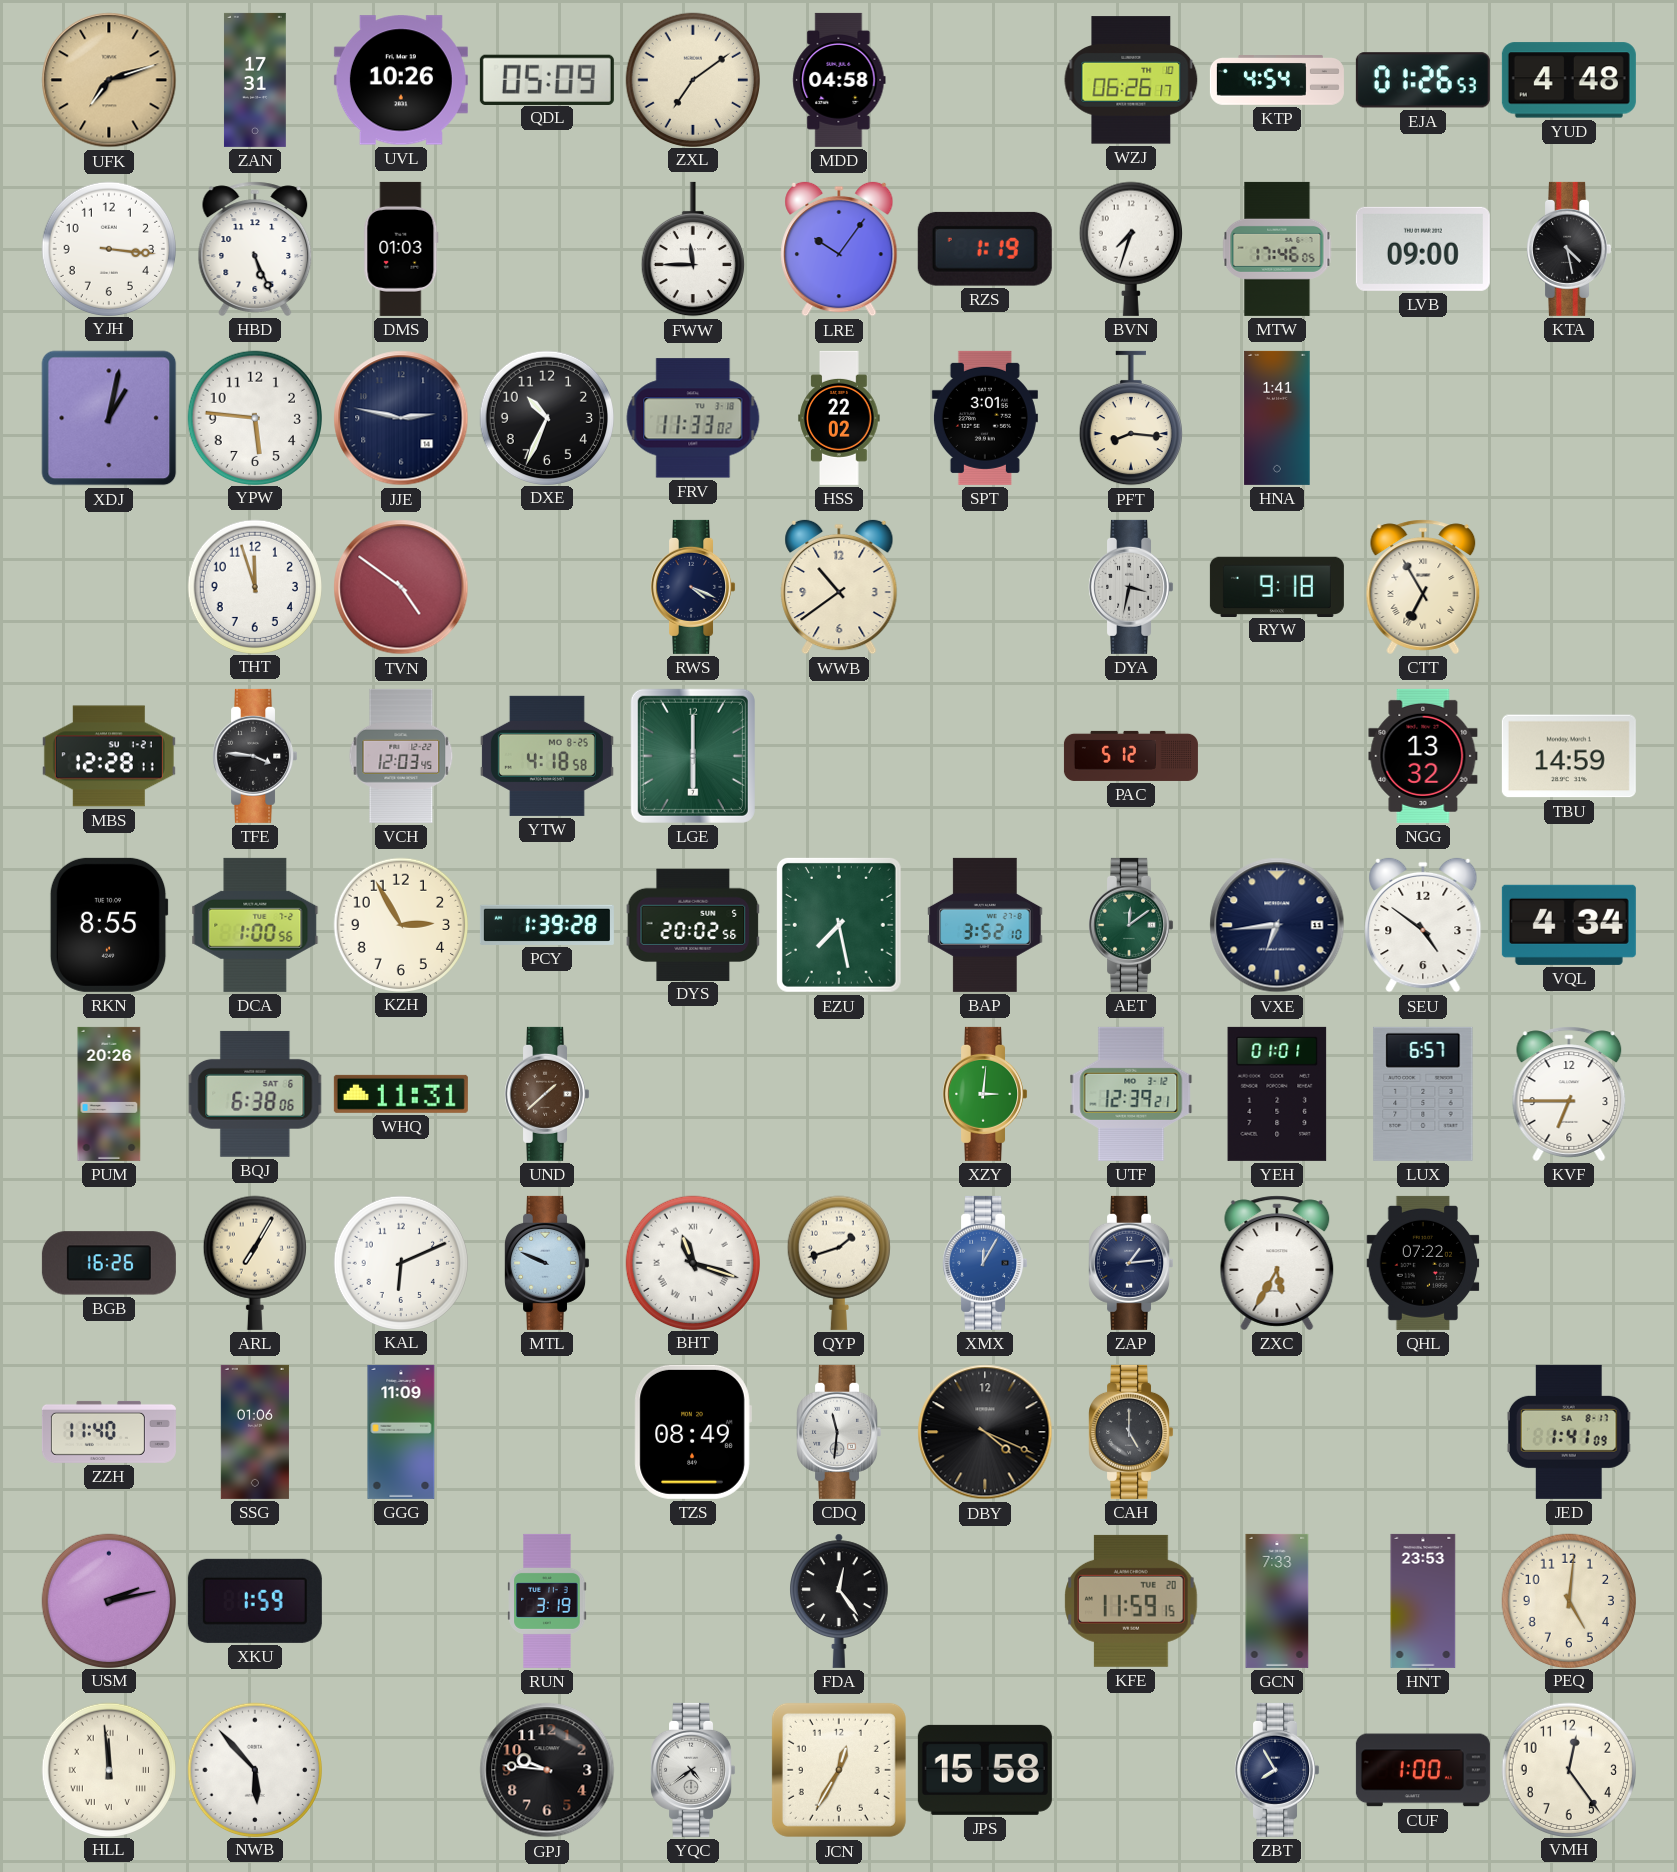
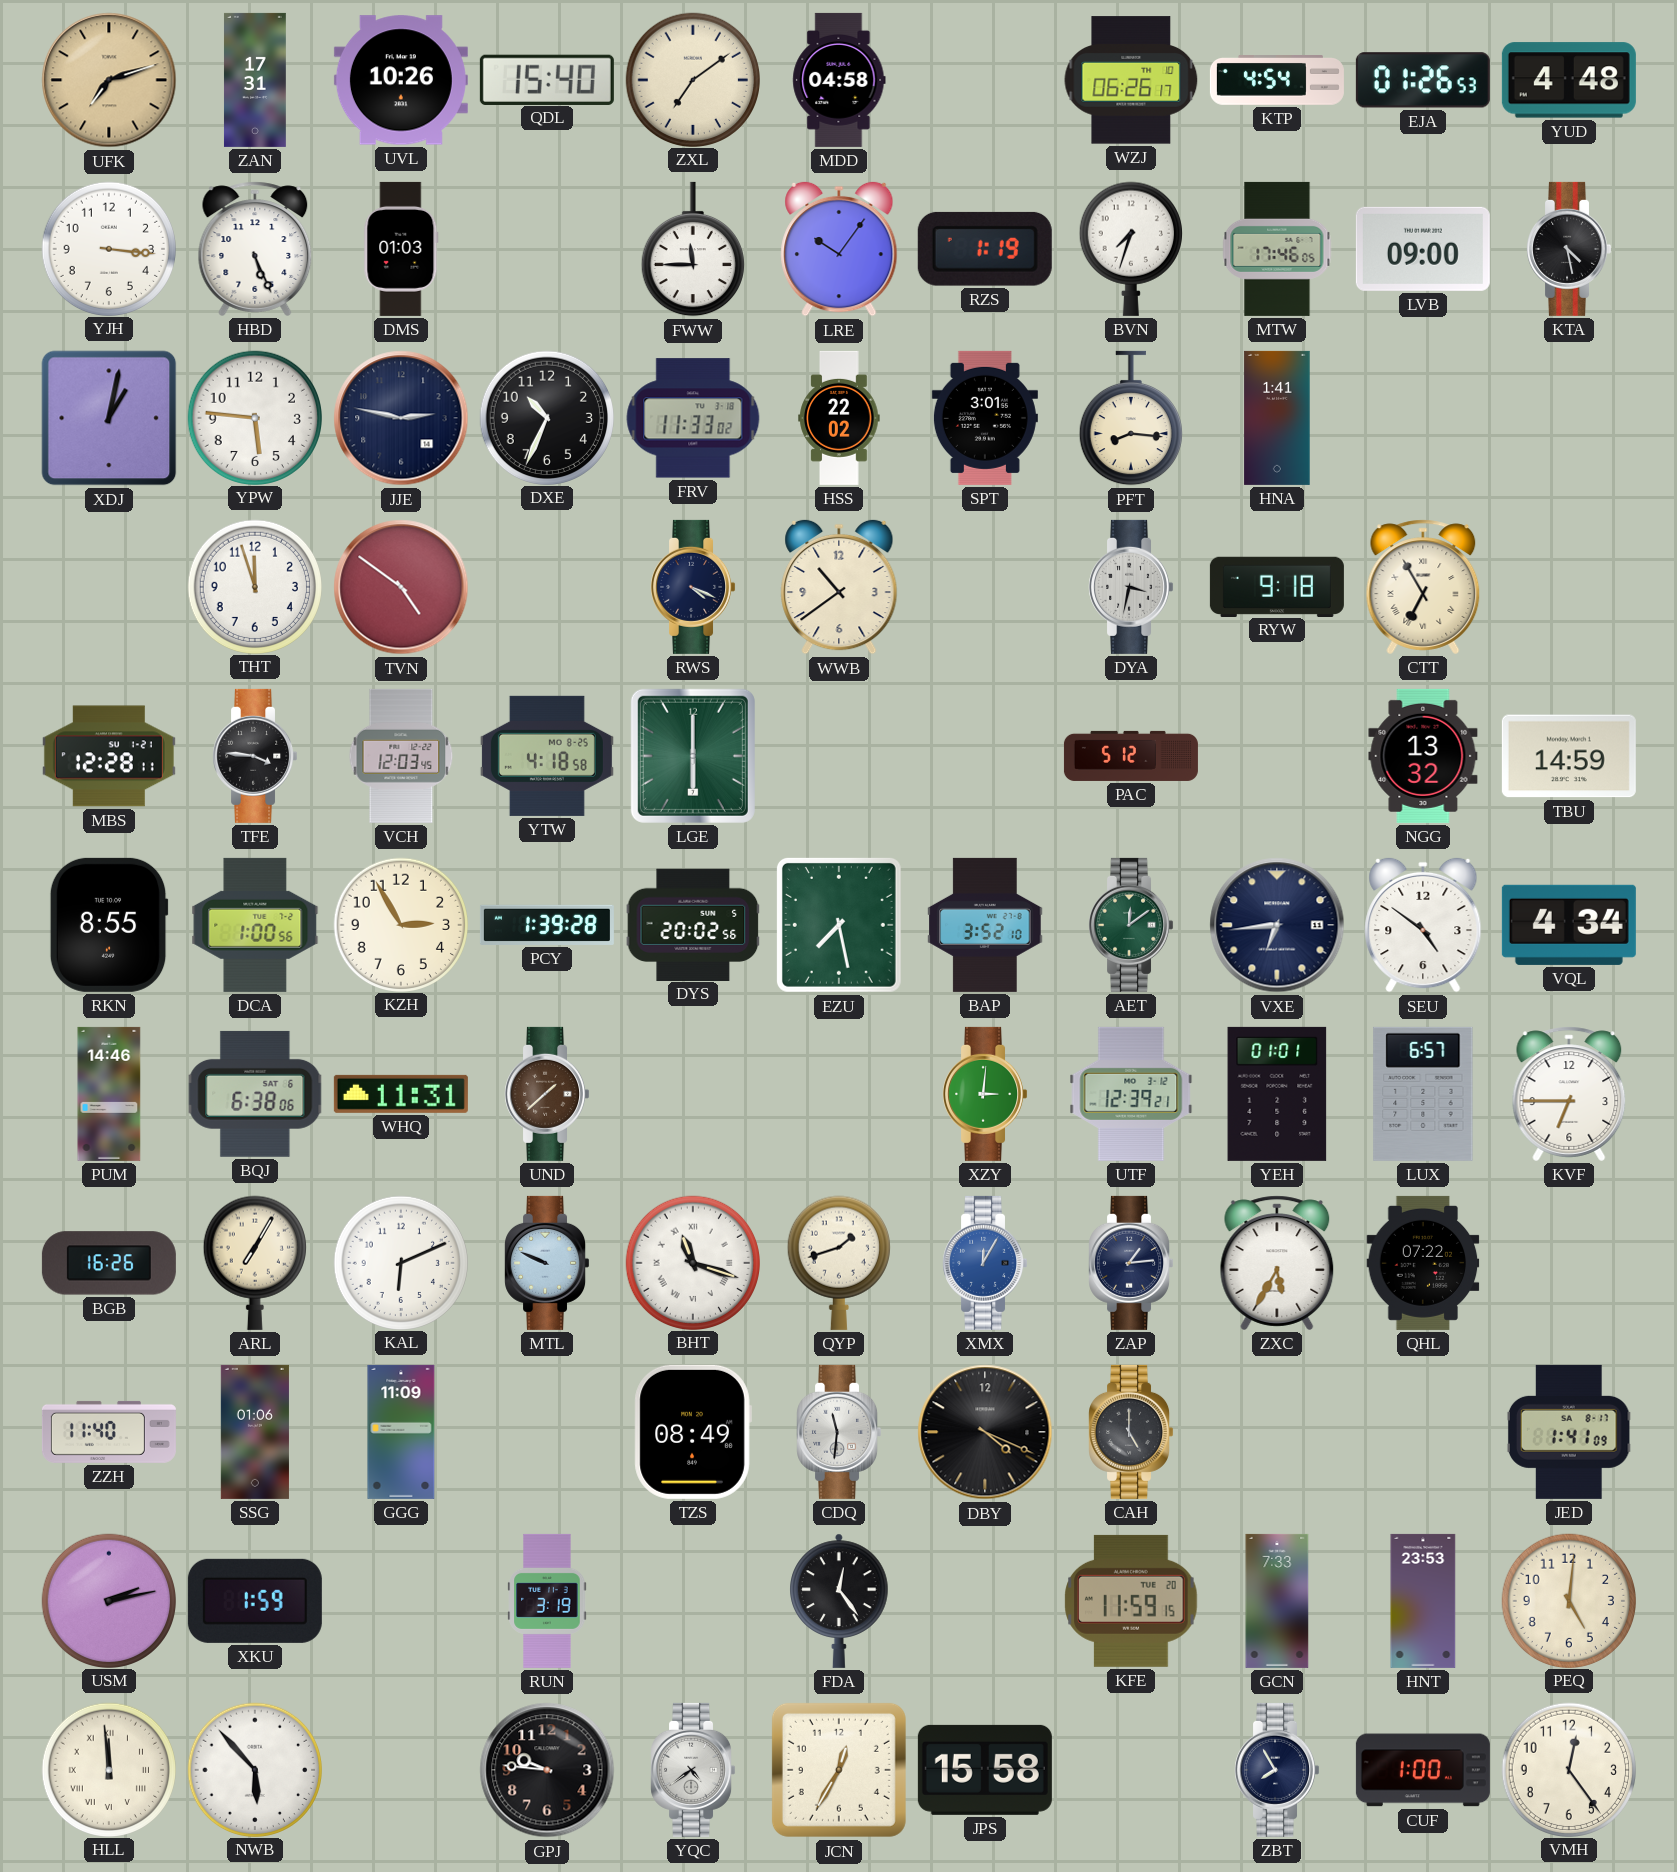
QDL: 05:09 -> 15:40
PUM: 20:26 -> 14:46
